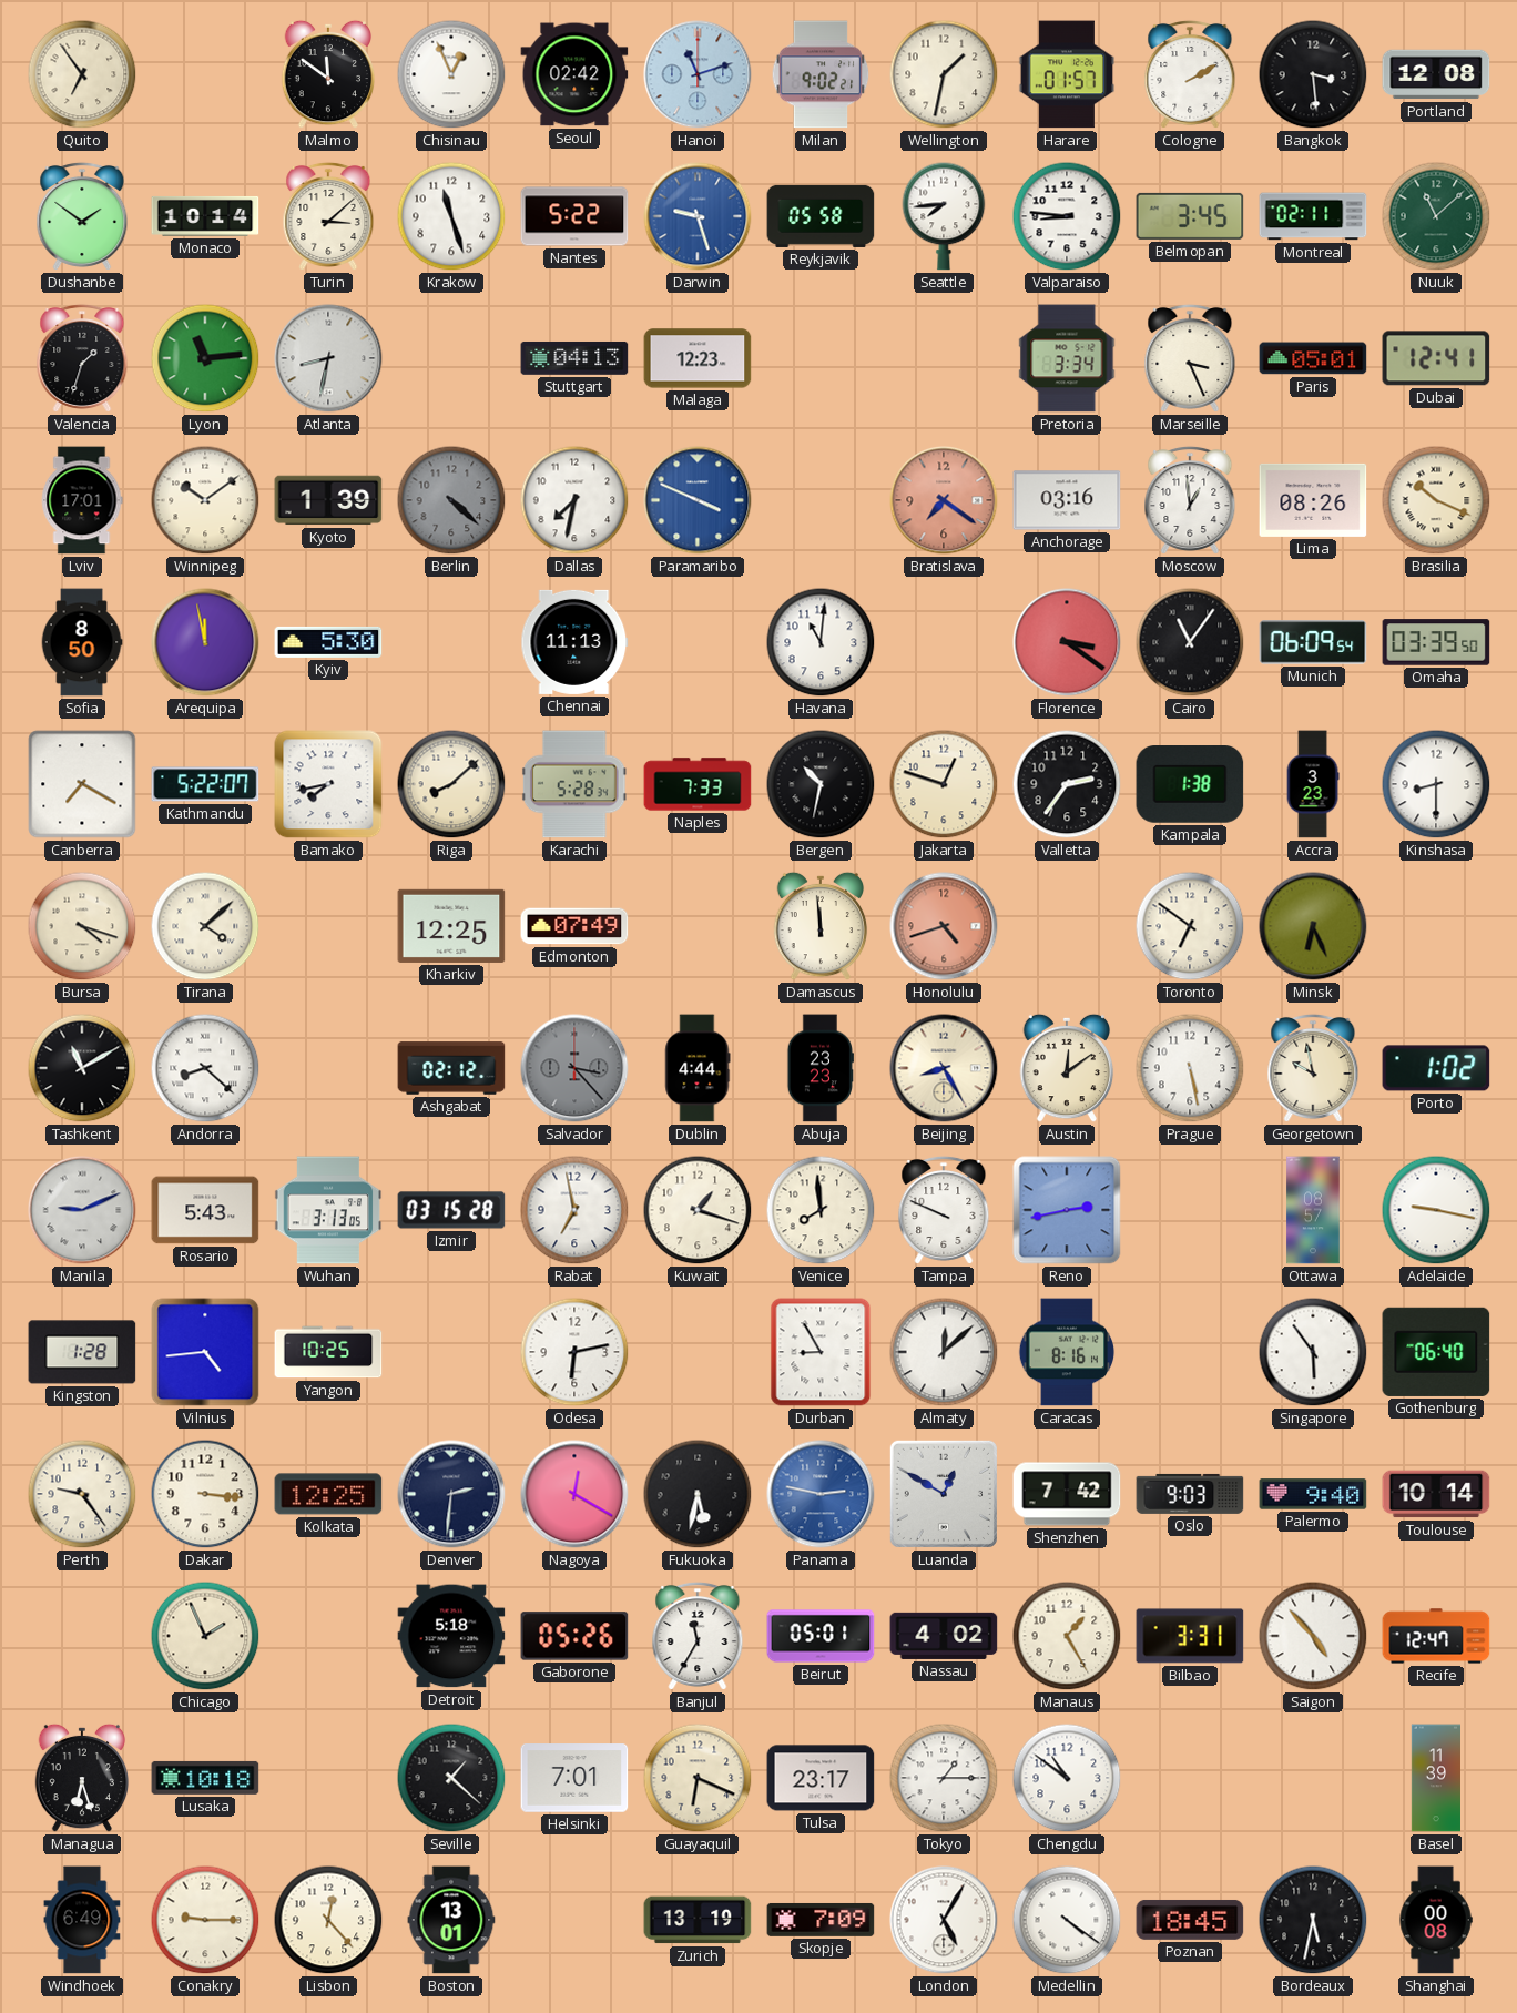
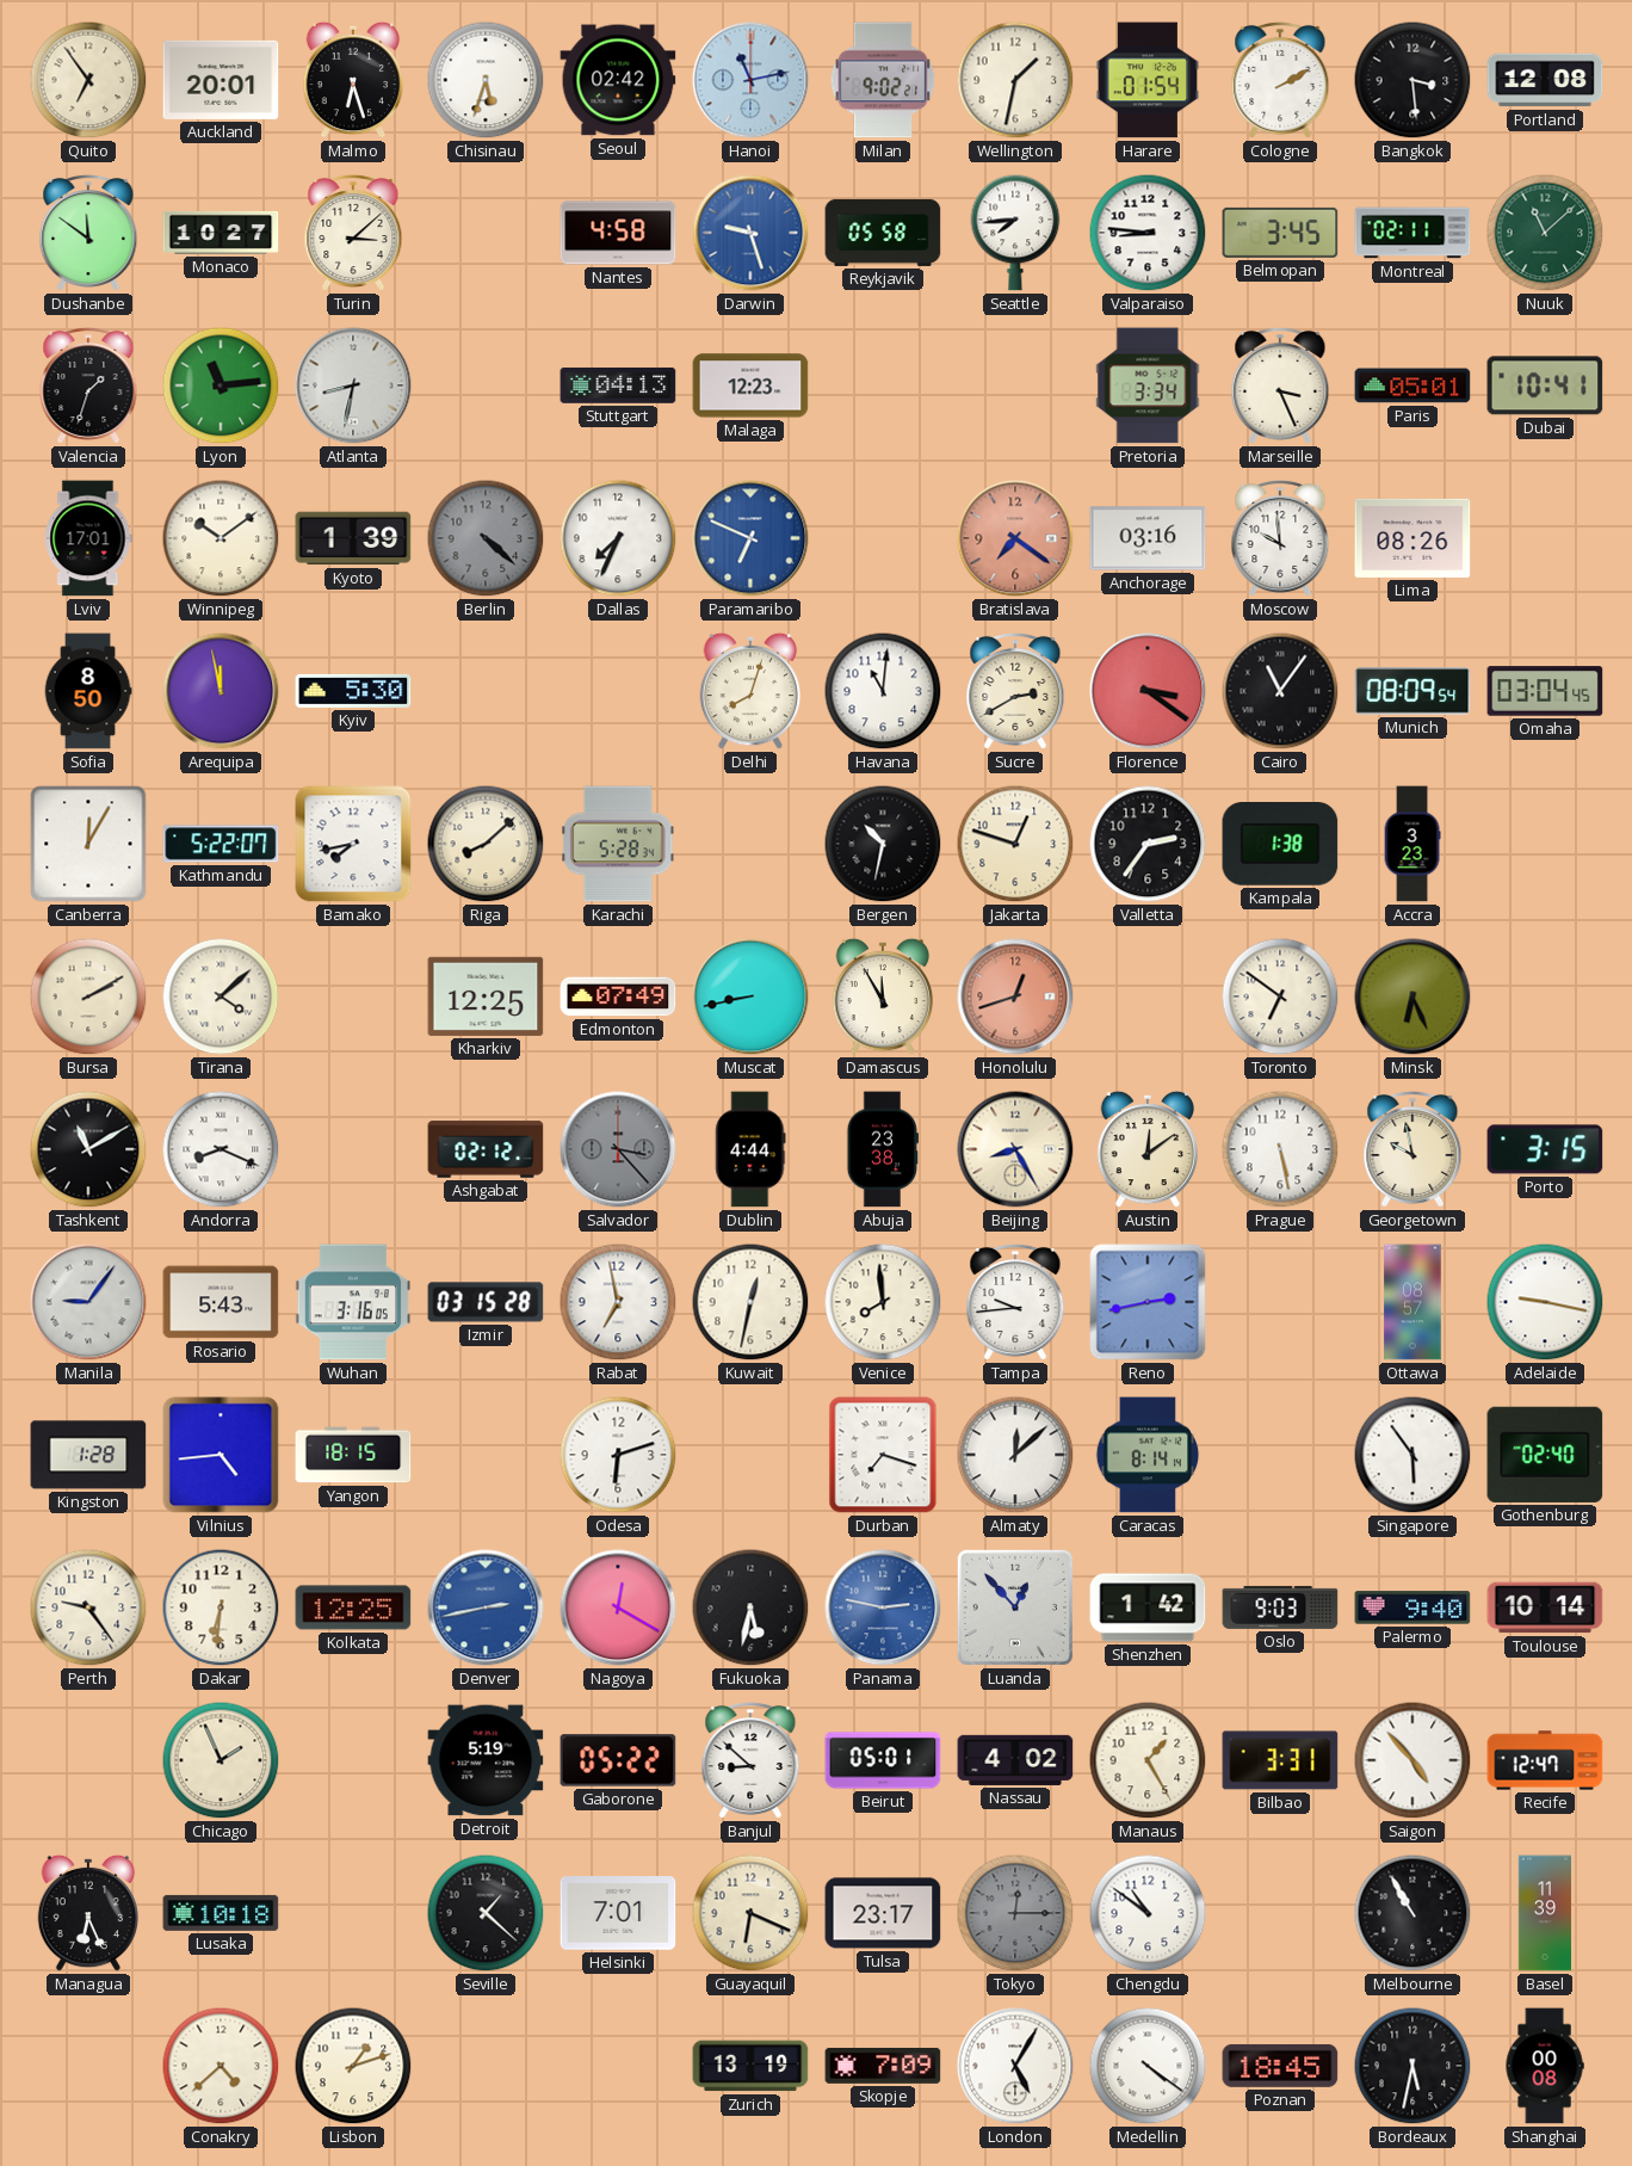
Auckland: none -> 20:01
Malmo: 11:51 -> 6:27
Chisinau: 12:56 -> 5:33
Hanoi: 11:12 -> 11:13
Harare: 01:57 -> 01:54
Dushanbe: 1:51 -> 11:51
Monaco: 10:14 -> 10:27
Krakow: 11:27 -> none
Nantes: 5:22 -> 4:58
Dubai: 12:41 -> 10:41
Dallas: 7:32 -> 7:34
Paramaribo: 3:49 -> 6:49
Moscow: 12:59 -> 9:59
Brasilia: 10:19 -> none
Chennai: 11:13 -> none
Delhi: none -> 8:03
Sucre: none -> 2:40
Munich: 06:09 -> 08:09
Omaha: 03:39 -> 03:04
Canberra: 7:20 -> 12:05
Naples: 7:33 -> none
Kinshasa: 8:30 -> none
Bursa: 4:18 -> 2:10
Muscat: none -> 8:43
Damascus: 11:59 -> 11:55
Honolulu: 4:42 -> 12:42
Andorra: 8:22 -> 8:19
Abuja: 23:23 -> 23:38
Porto: 1:02 -> 3:15
Manila: 9:11 -> 9:06
Wuhan: 3:13 -> 3:16
Kuwait: 1:18 -> 12:32
Tampa: 9:49 -> 9:44
Yangon: 10:25 -> 18:15
Odesa: 6:13 -> 6:12
Durban: 8:55 -> 7:18
Caracas: 8:16 -> 8:14
Gothenburg: 06:40 -> 02:40
Dakar: 3:16 -> 6:31
Denver: 2:31 -> 2:43
Denver dial: navy -> blue
Luanda: 12:50 -> 12:53
Shenzhen: 7:42 -> 1:42
Detroit: 5:18 -> 5:19
Gaborone: 05:26 -> 05:22
Banjul: 11:35 -> 8:52
Managua: 6:27 -> 6:26
Tokyo: 1:15 -> 12:15
Tokyo dial: white -> grey
Melbourne: none -> 10:55
Windhoek: 6:49 -> none
Conakry: 9:15 -> 4:38
Lisbon: 12:23 -> 1:12
Boston: 13:01 -> none
